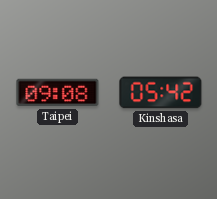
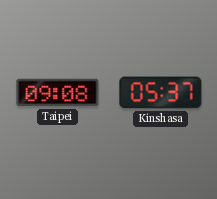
Kinshasa: 05:42 -> 05:37
